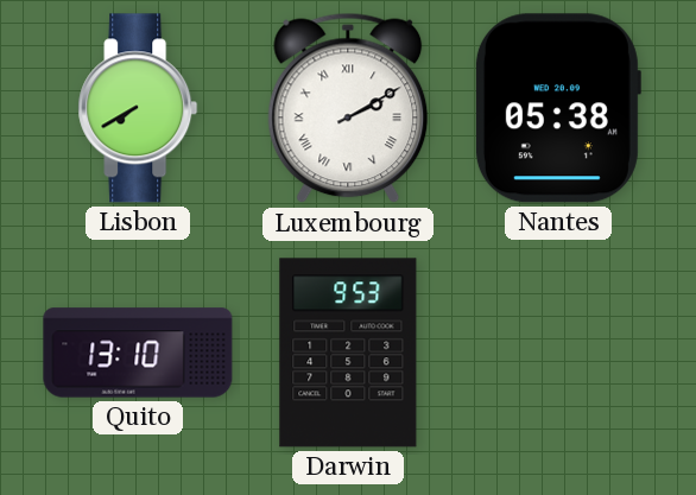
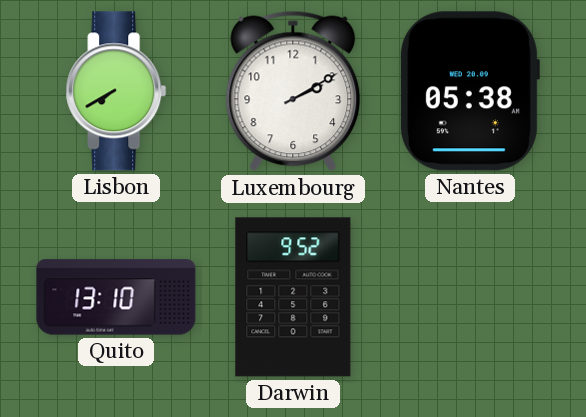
Luxembourg numerals: Roman -> Arabic
Darwin: 9:53 -> 9:52
